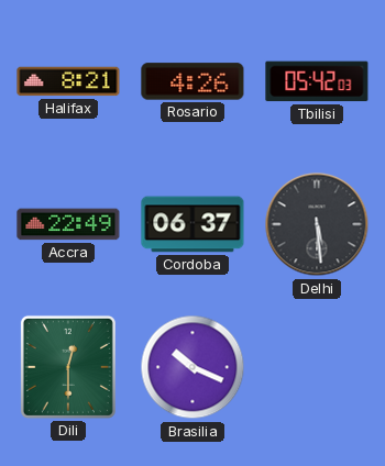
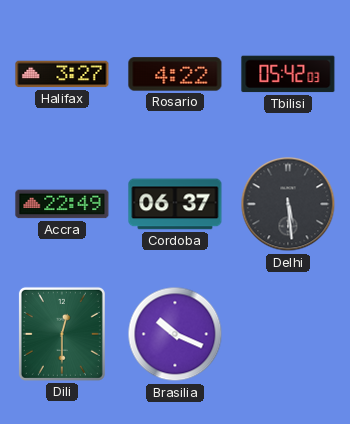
Halifax: 8:21 -> 3:27
Rosario: 4:26 -> 4:22
